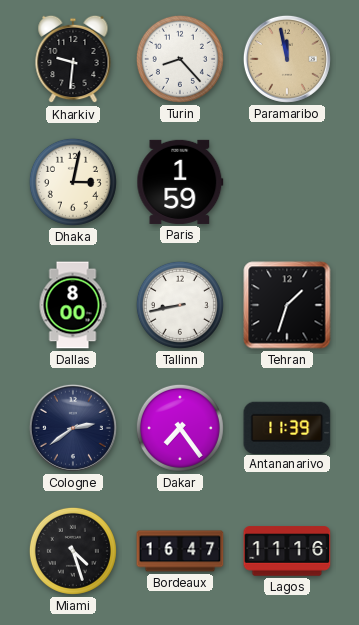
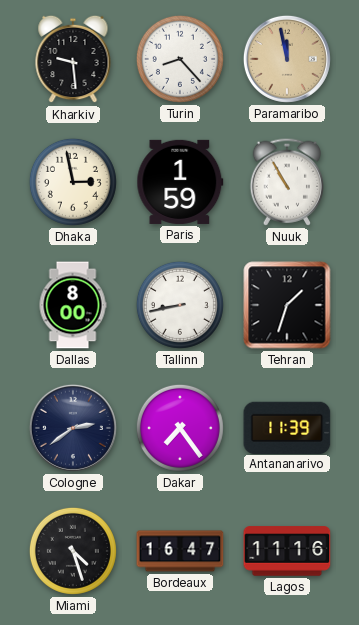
Kharkiv: 9:31 -> 9:29
Dhaka: 3:02 -> 2:58
Nuuk: none -> 10:55
